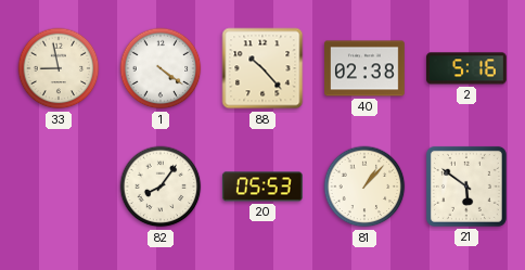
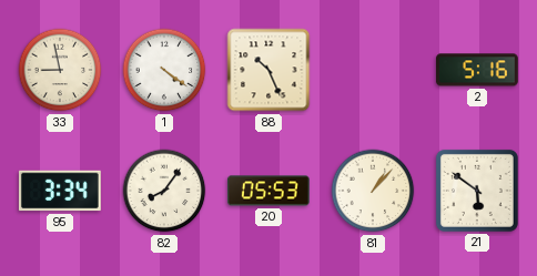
88: 10:23 -> 10:26
40: 02:38 -> none
95: none -> 3:34
